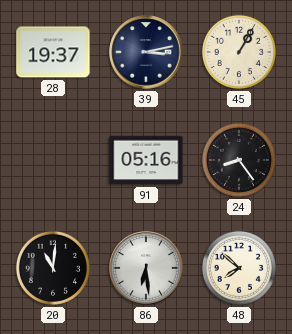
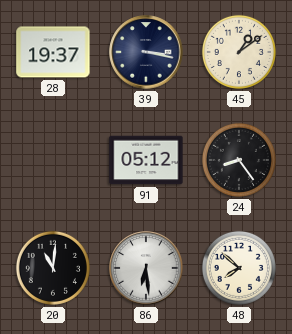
39: 3:13 -> 3:17
45: 1:05 -> 1:09
91: 05:16 -> 05:12
